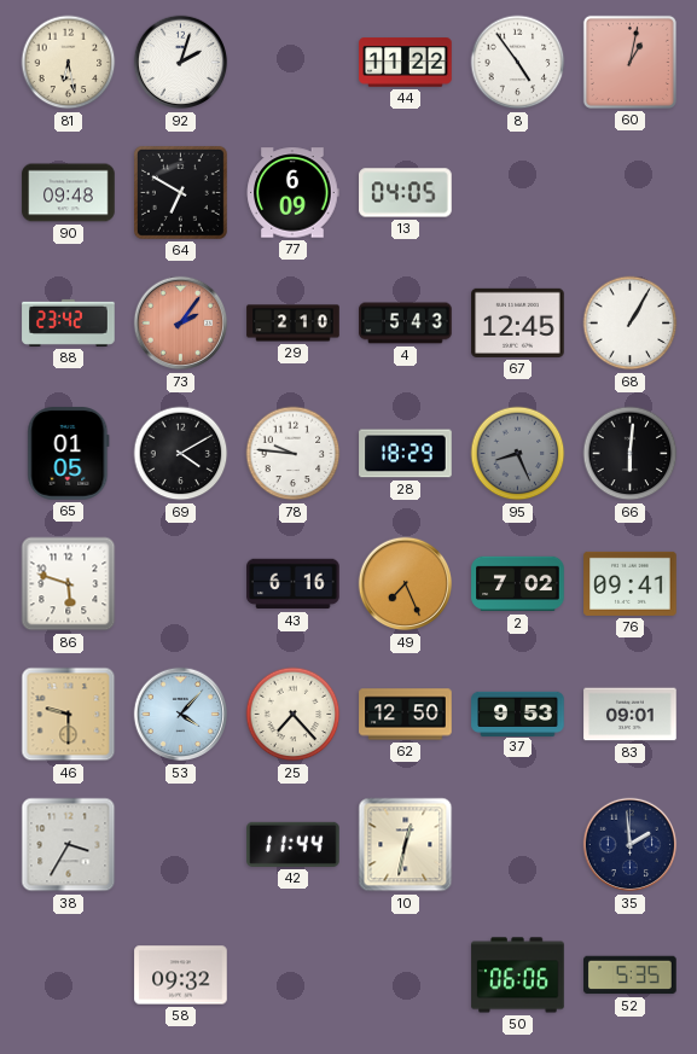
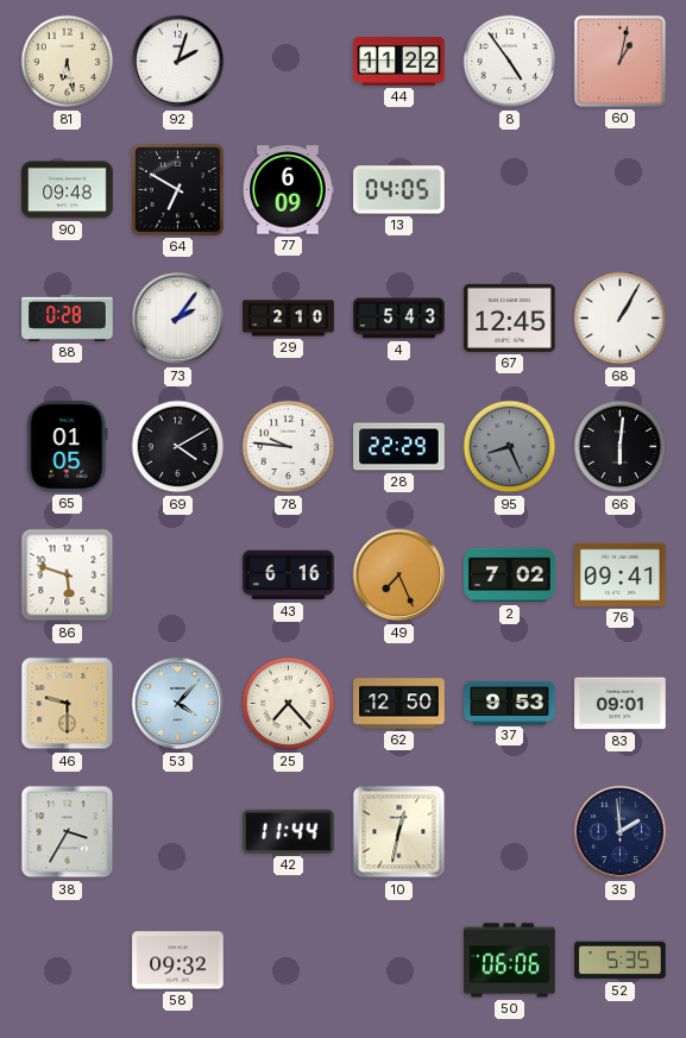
88: 23:42 -> 0:28
73 dial: salmon -> white
28: 18:29 -> 22:29
